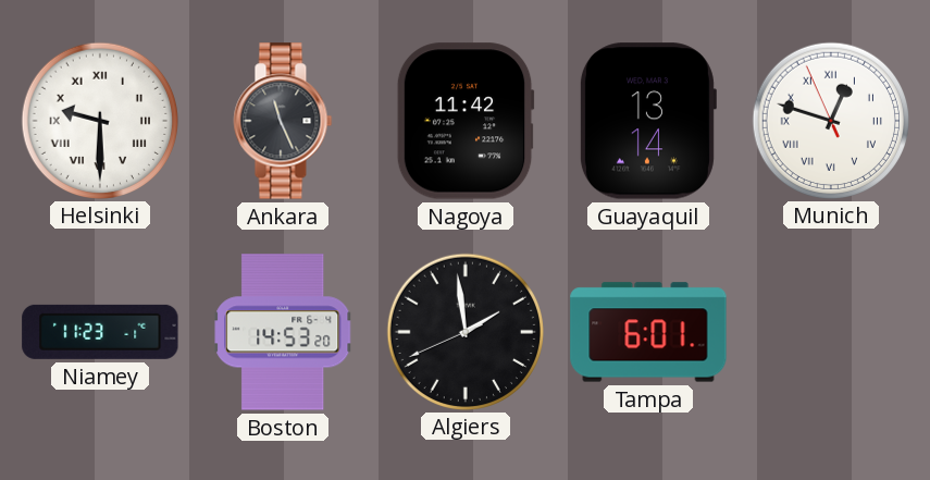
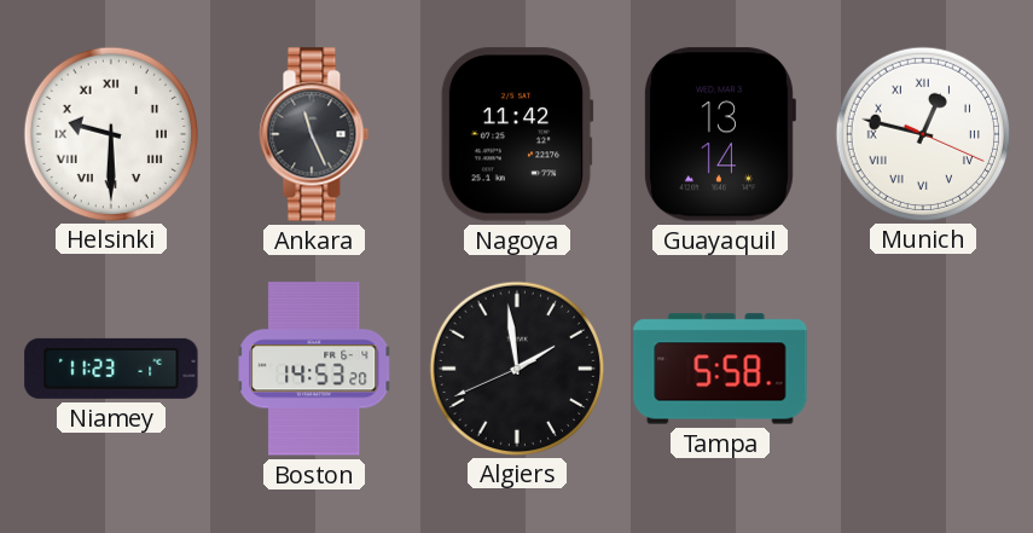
Munich: 12:47:56 -> 12:47:19
Tampa: 6:01 -> 5:58
